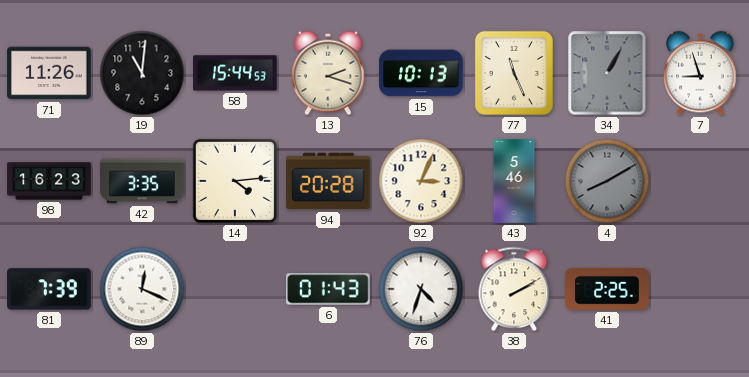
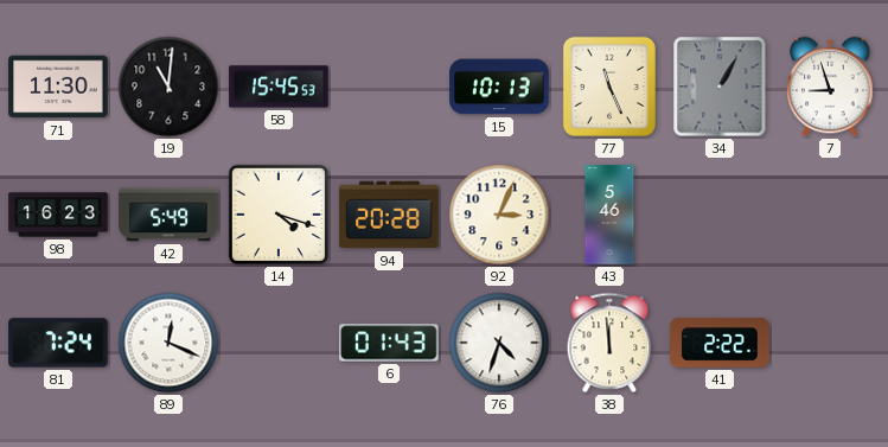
71: 11:26 -> 11:30
58: 15:44 -> 15:45
13: 2:18 -> none
42: 3:35 -> 5:49
14: 4:14 -> 4:18
4: 8:10 -> none
81: 7:39 -> 7:24
38: 2:10 -> 11:59
41: 2:25 -> 2:22
